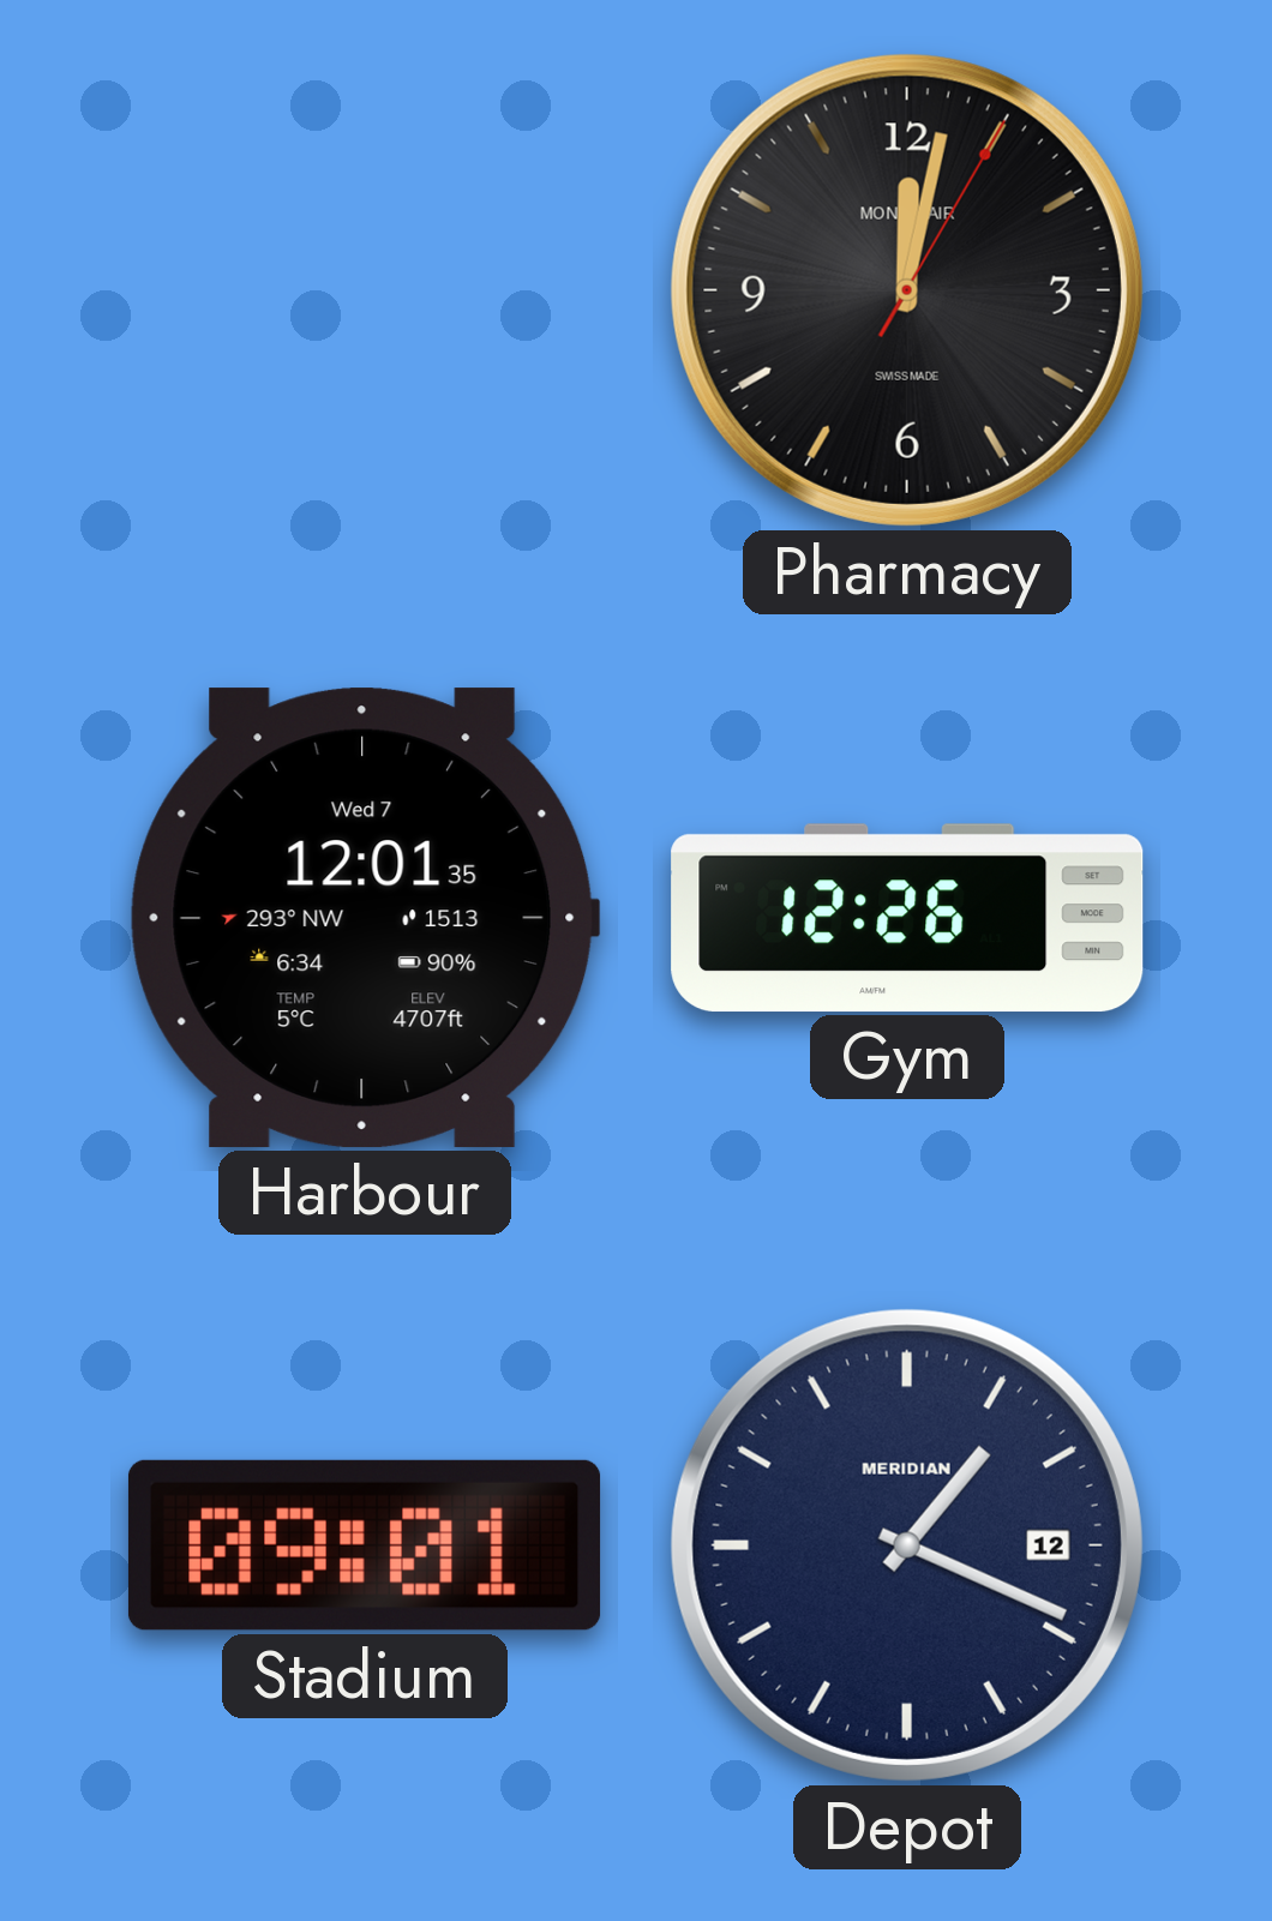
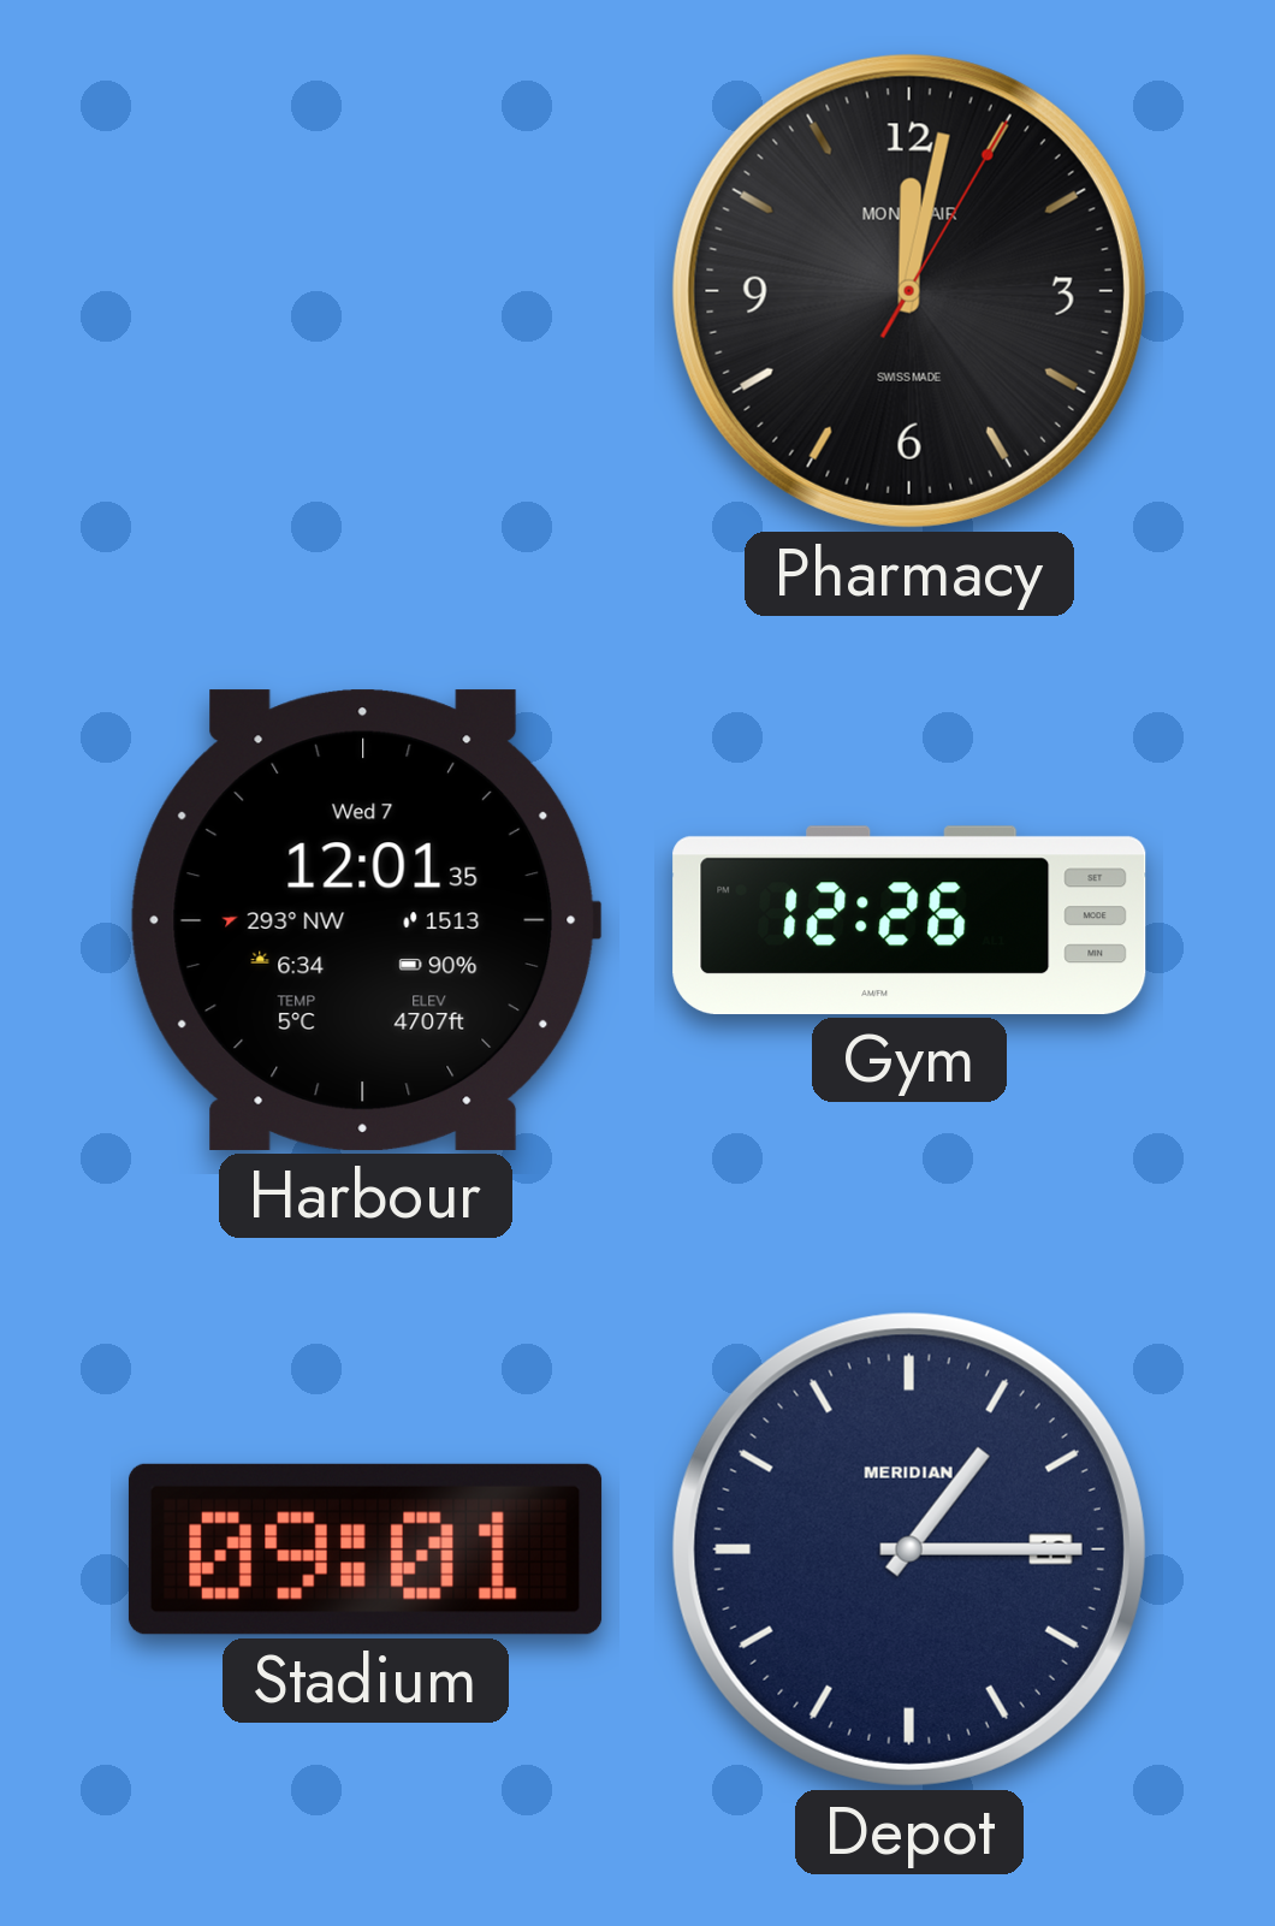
Depot: 1:19 -> 1:15
